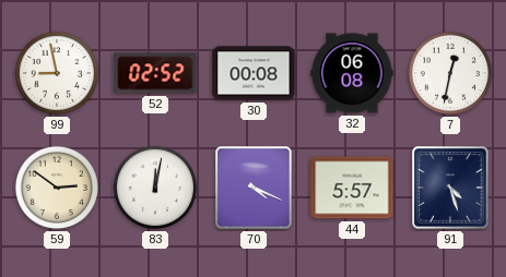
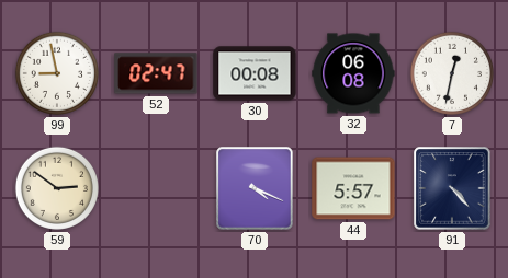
52: 02:52 -> 02:47
83: 12:02 -> none
91: 4:27 -> 4:23
